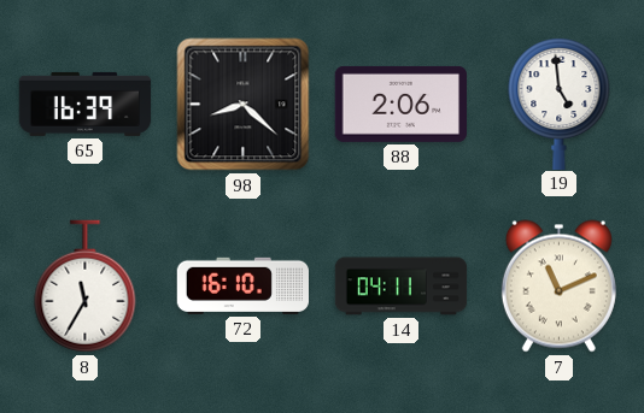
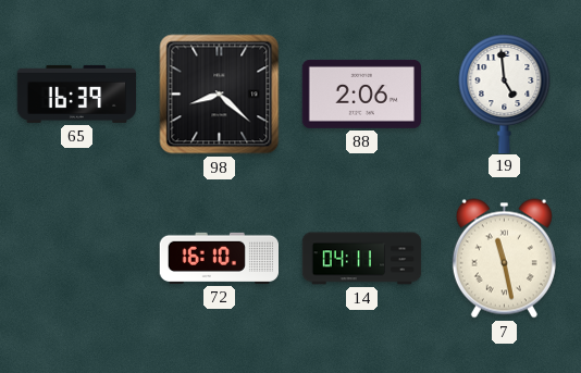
8: 11:35 -> none
7: 11:11 -> 11:28
